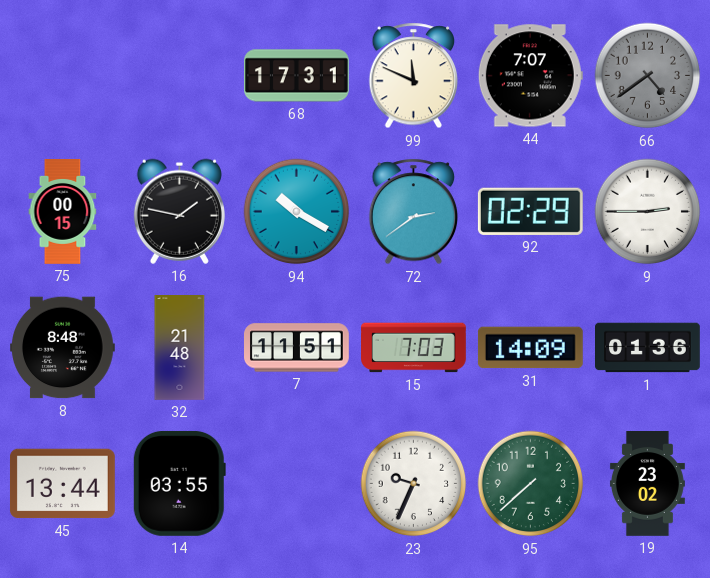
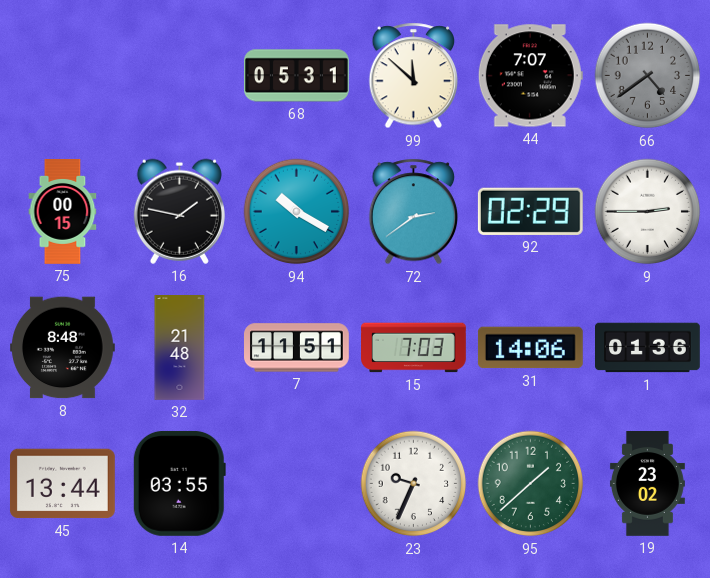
68: 17:31 -> 05:31
99: 11:49 -> 11:52
31: 14:09 -> 14:06
95: 7:38 -> 1:38
